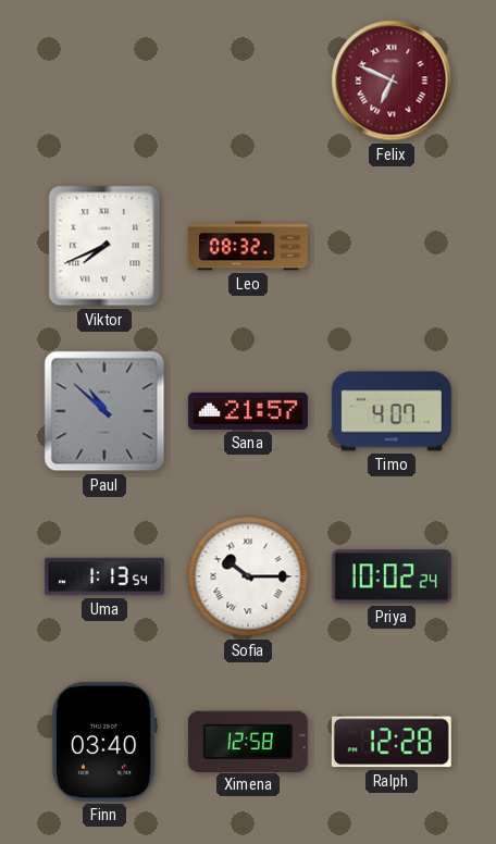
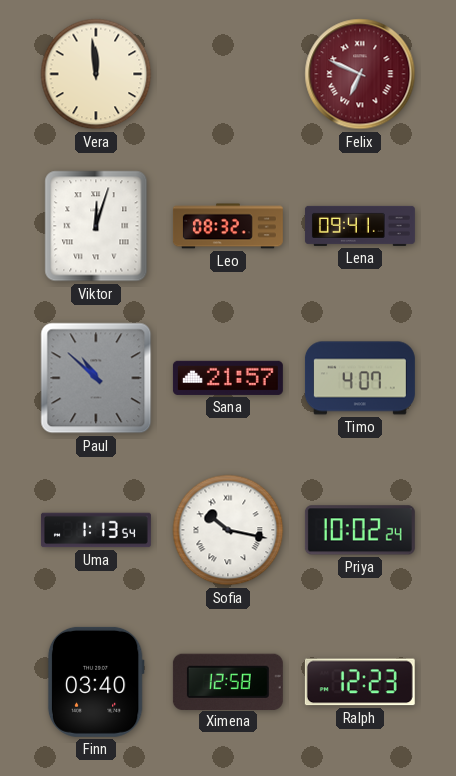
Vera: none -> 11:59
Viktor: 7:41 -> 12:03
Lena: none -> 09:41
Sofia: 10:15 -> 10:17
Ralph: 12:28 -> 12:23
